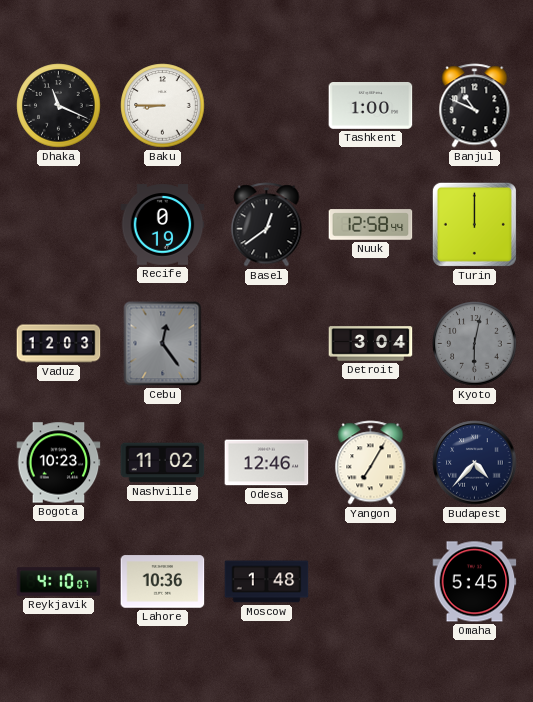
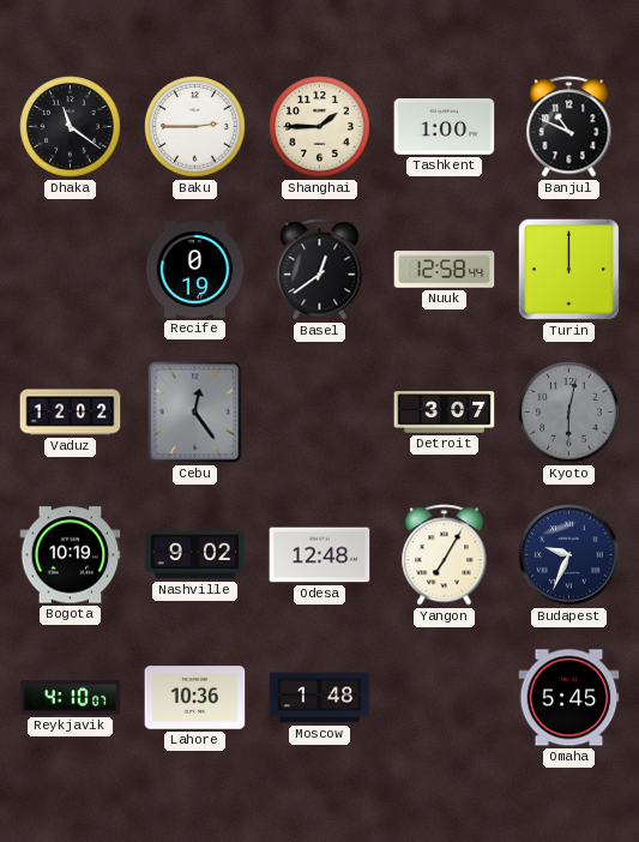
Dhaka: 11:19 -> 11:21
Baku: 8:45 -> 2:45
Shanghai: none -> 1:45
Vaduz: 12:03 -> 12:02
Detroit: 3:04 -> 3:07
Bogota: 10:23 -> 10:19
Nashville: 11:02 -> 9:02
Odesa: 12:46 -> 12:48
Budapest: 4:37 -> 9:34
